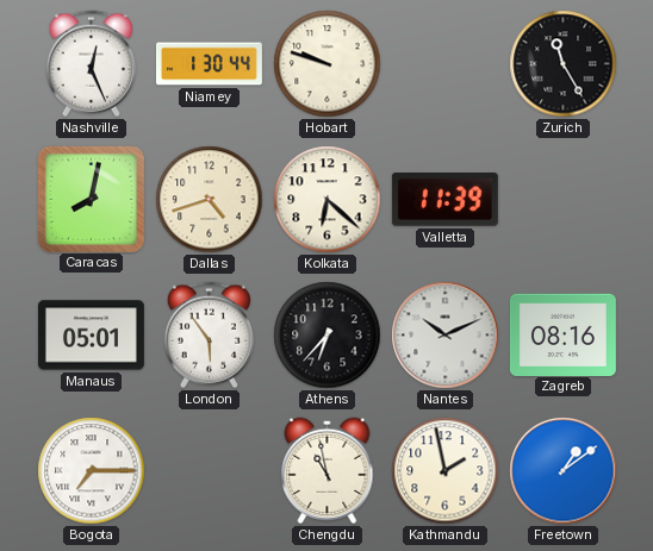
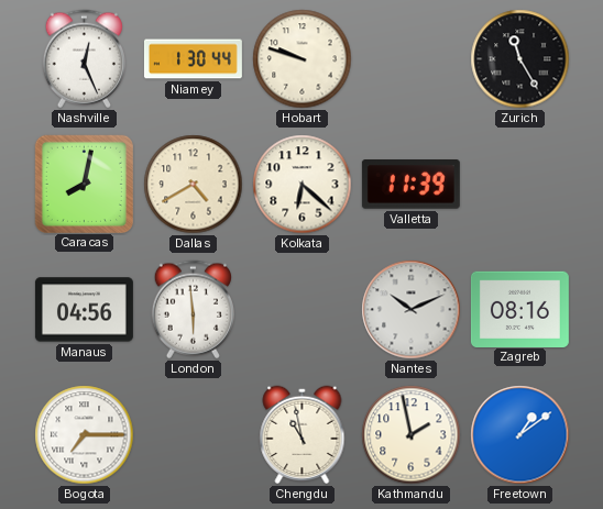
Dallas: 4:42 -> 4:40
Manaus: 05:01 -> 04:56
London: 5:54 -> 5:59
Athens: 6:37 -> none
